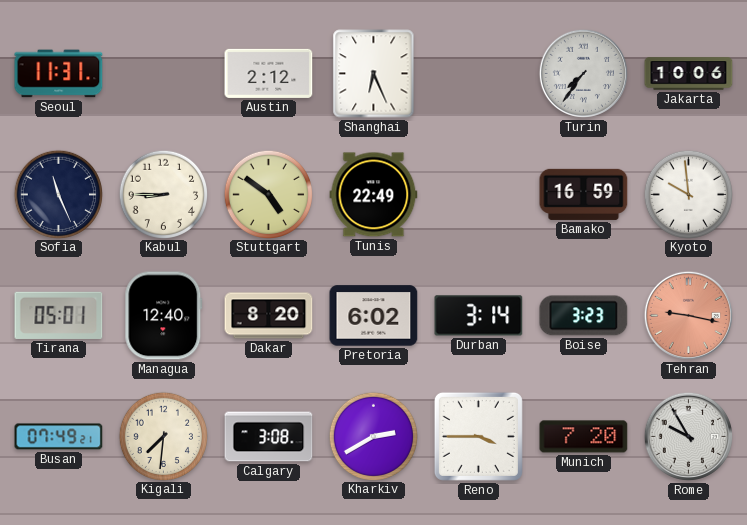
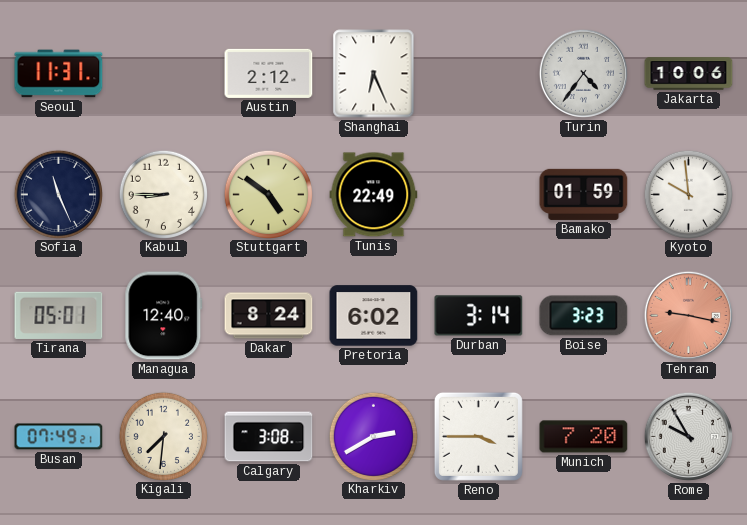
Turin: 7:36 -> 4:36
Bamako: 16:59 -> 01:59
Dakar: 8:20 -> 8:24
